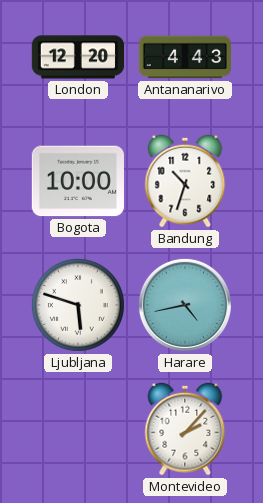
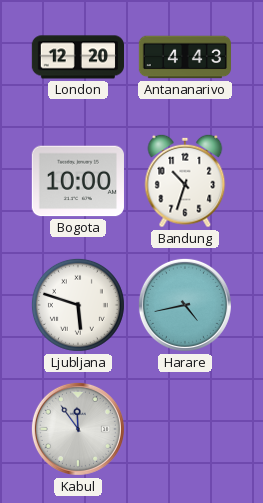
Kabul: none -> 11:54
Montevideo: 2:07 -> none
